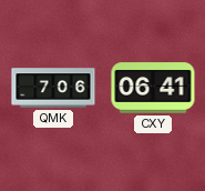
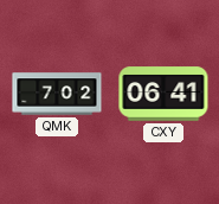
QMK: 7:06 -> 7:02
